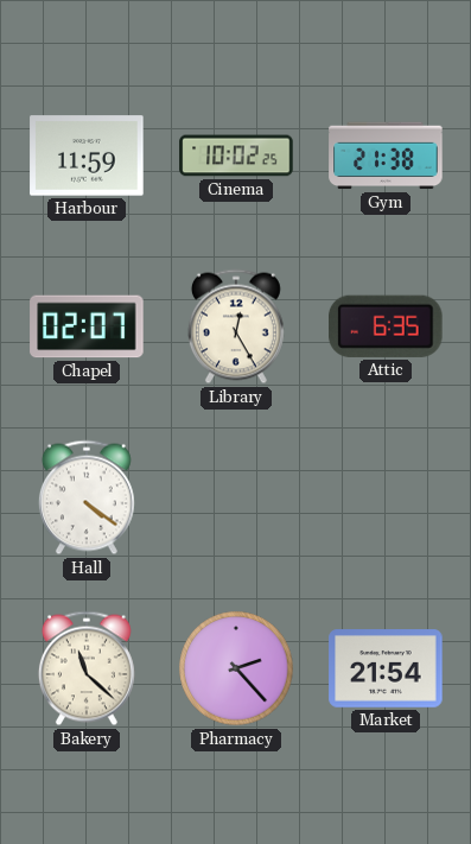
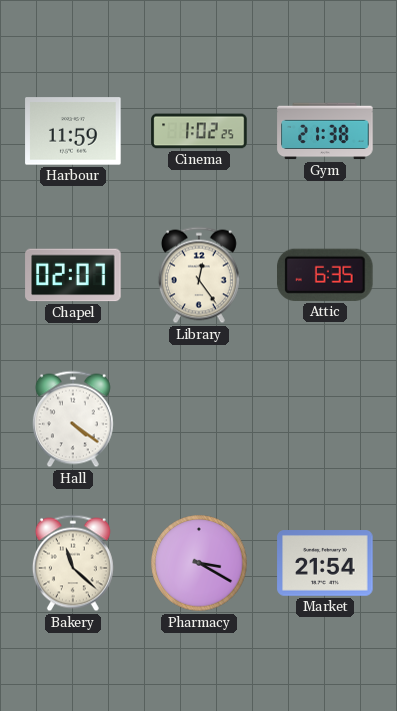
Cinema: 10:02 -> 1:02
Library: 12:25 -> 12:24
Pharmacy: 2:23 -> 3:20
